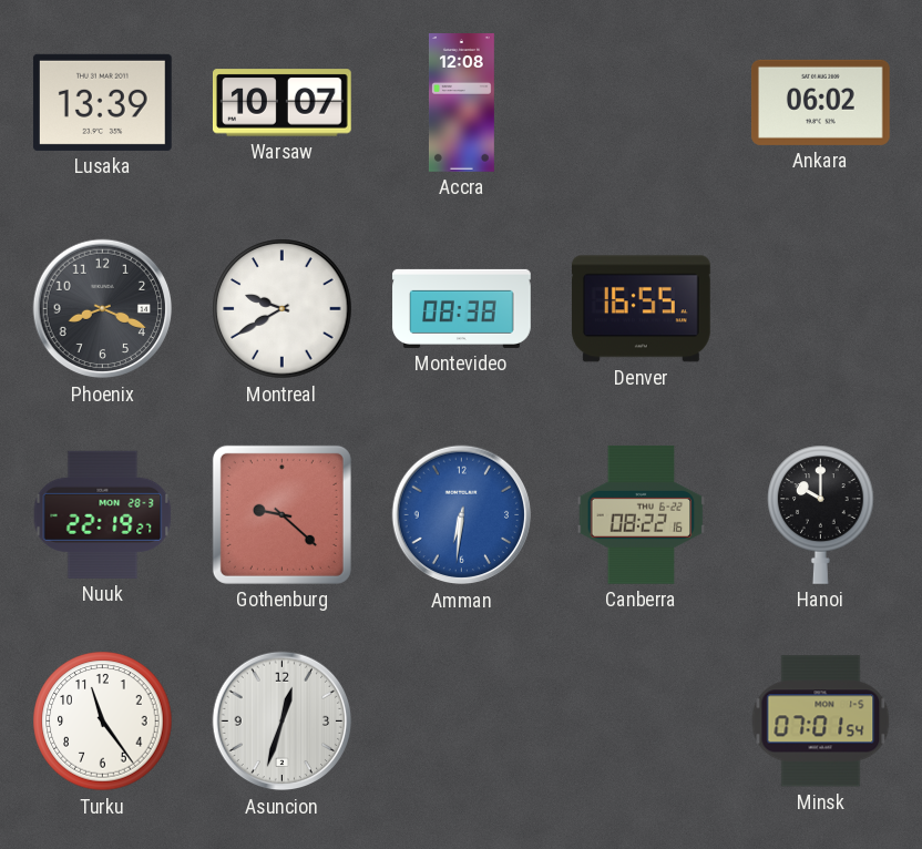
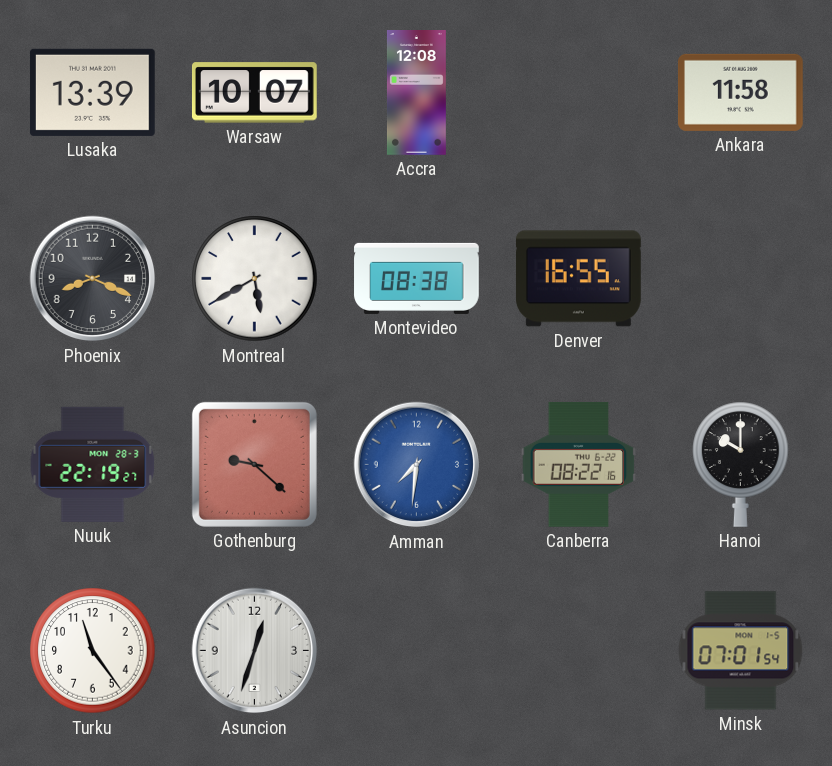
Ankara: 06:02 -> 11:58
Montreal: 9:40 -> 5:40
Amman: 6:31 -> 7:31
